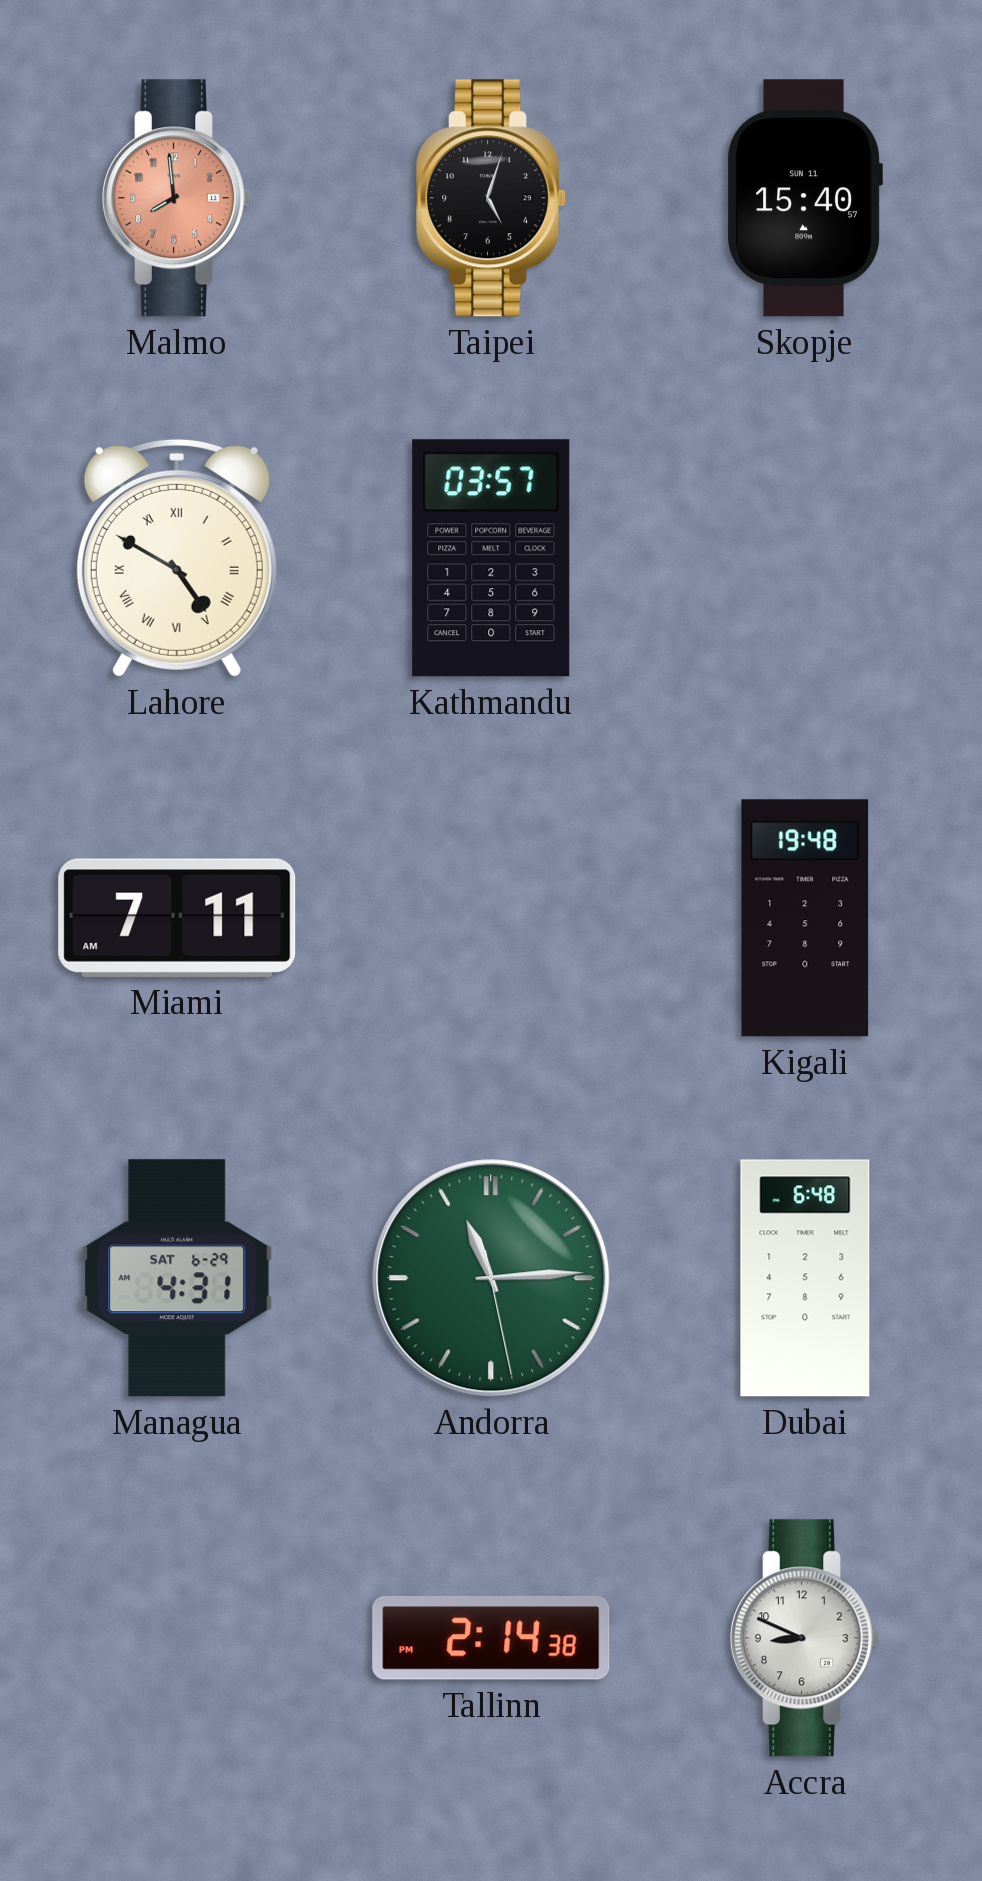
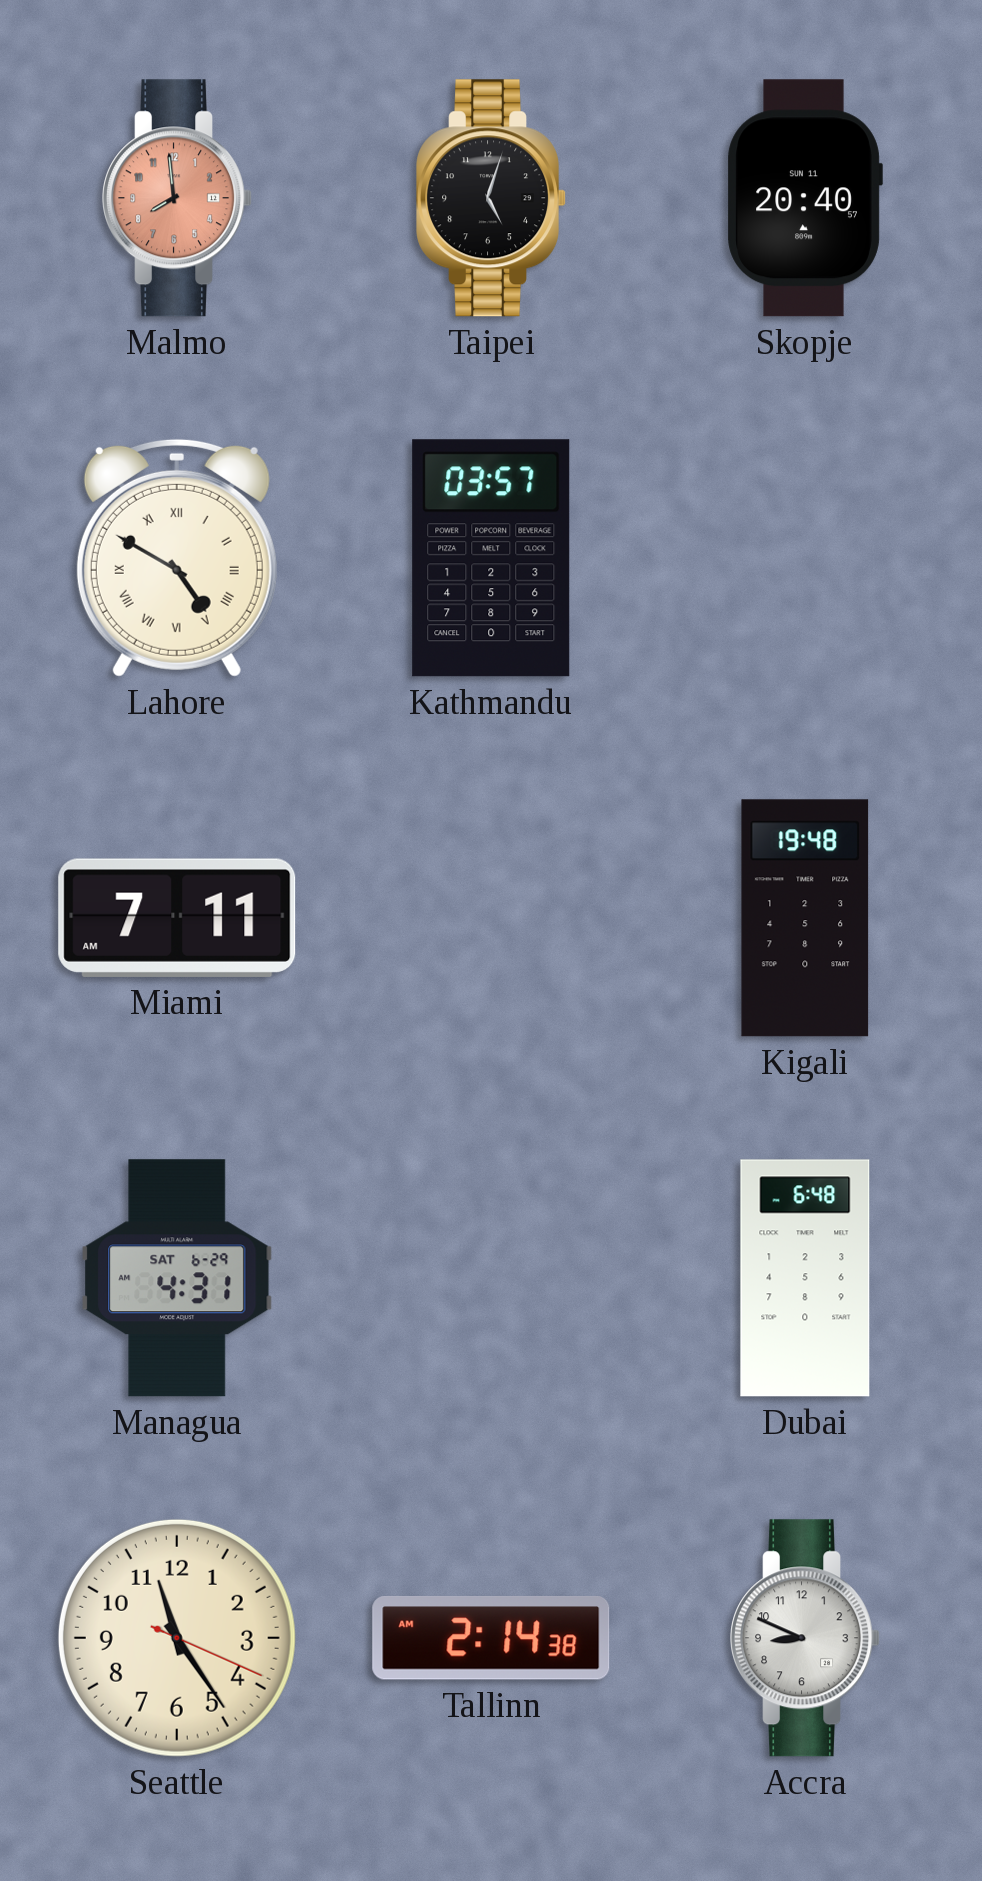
Skopje: 15:40 -> 20:40
Andorra: 11:14 -> none
Seattle: none -> 11:24
Tallinn: 2:14:38 PM -> 2:14:38 AM
